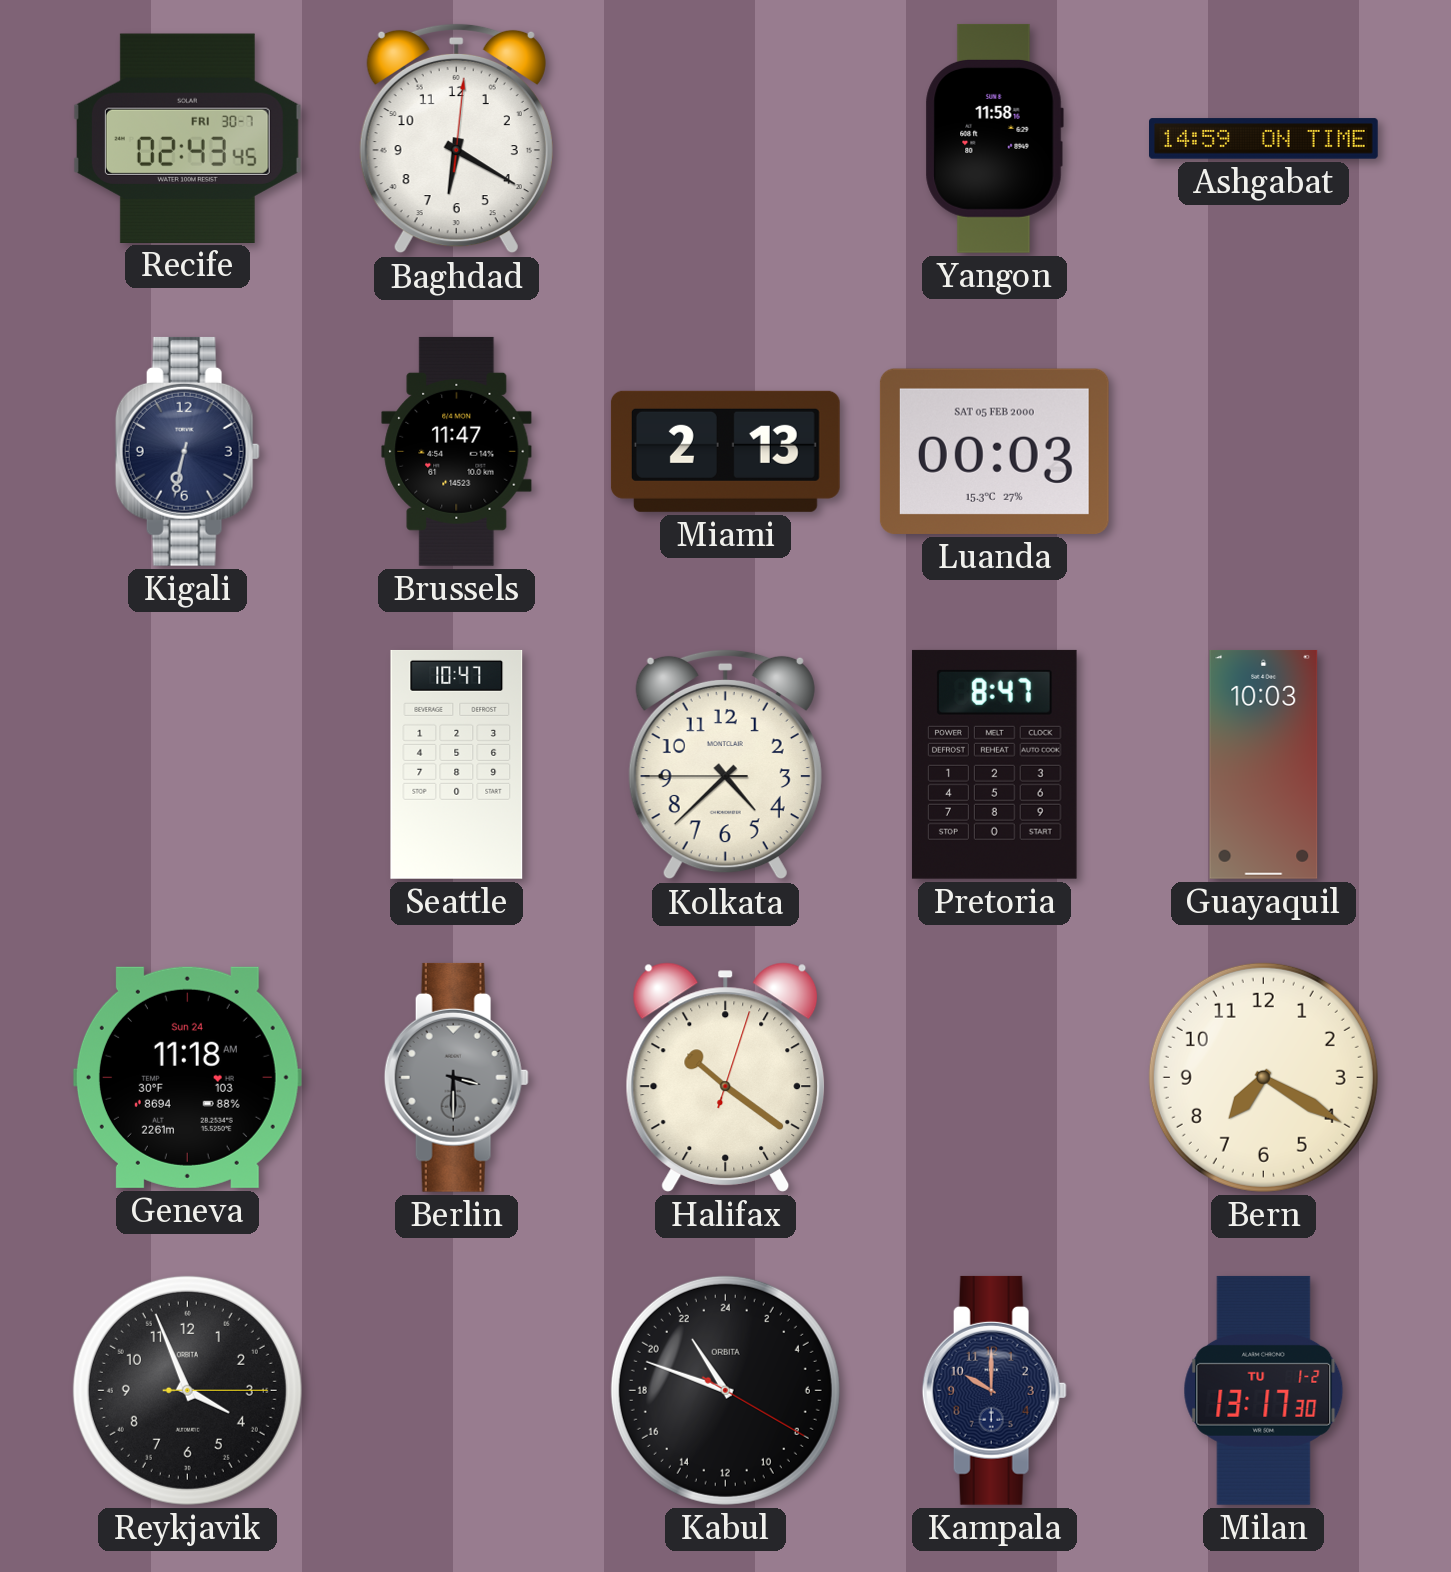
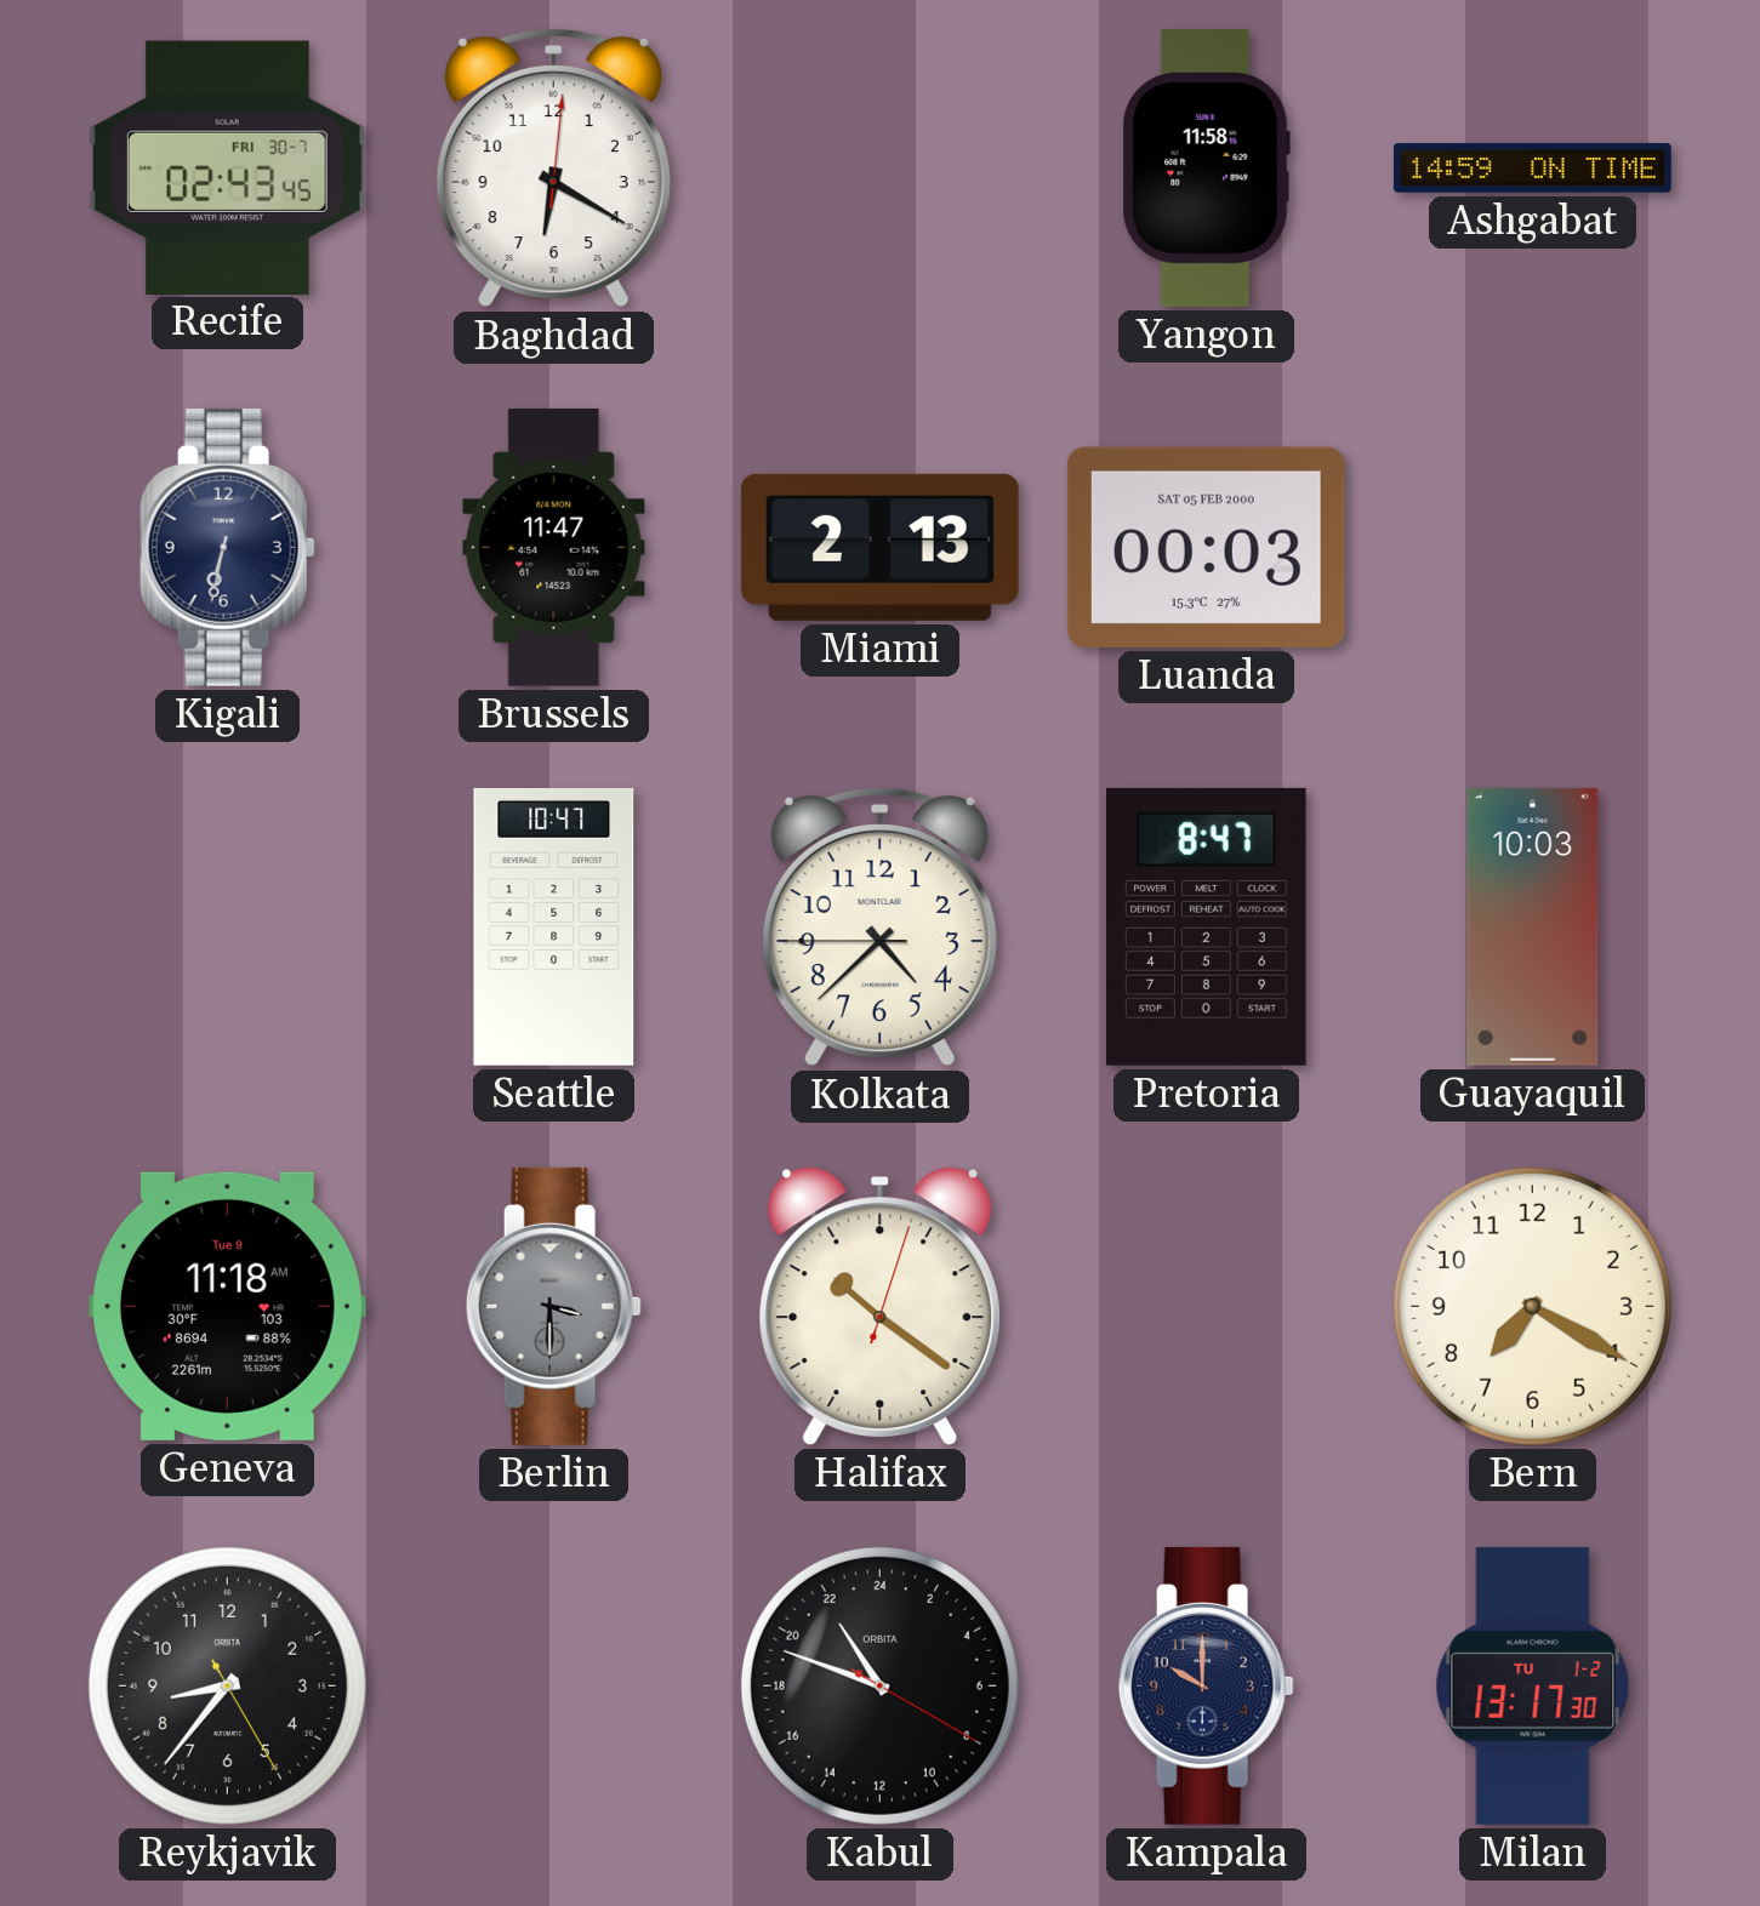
Geneva date: Sun 24 -> Tue 9
Reykjavik: 3:56 -> 8:36
